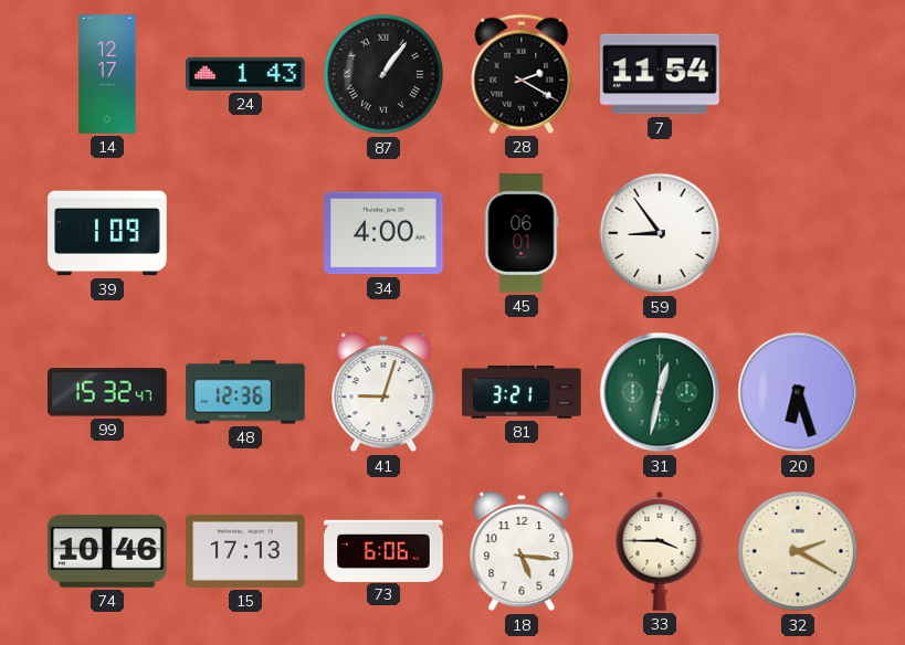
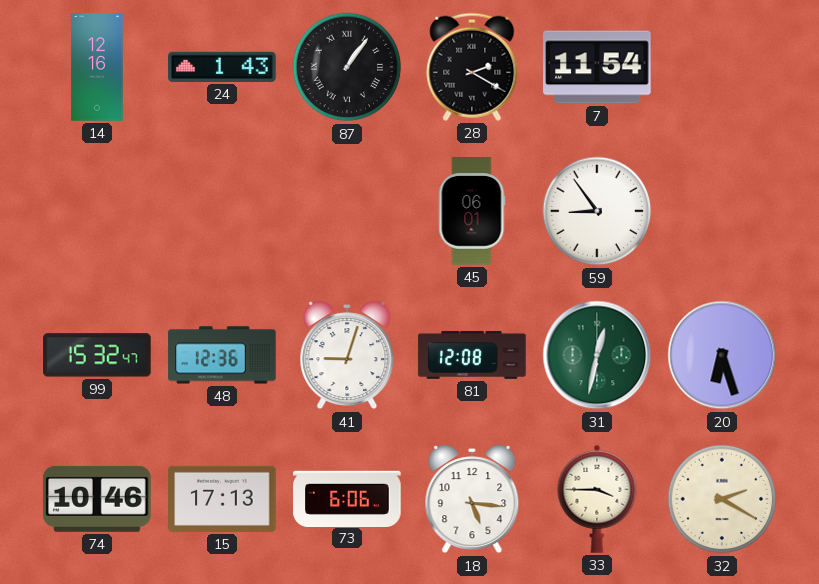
14: 12:17 -> 12:16
39: 1:09 -> none
34: 4:00 -> none
81: 3:21 -> 12:08
